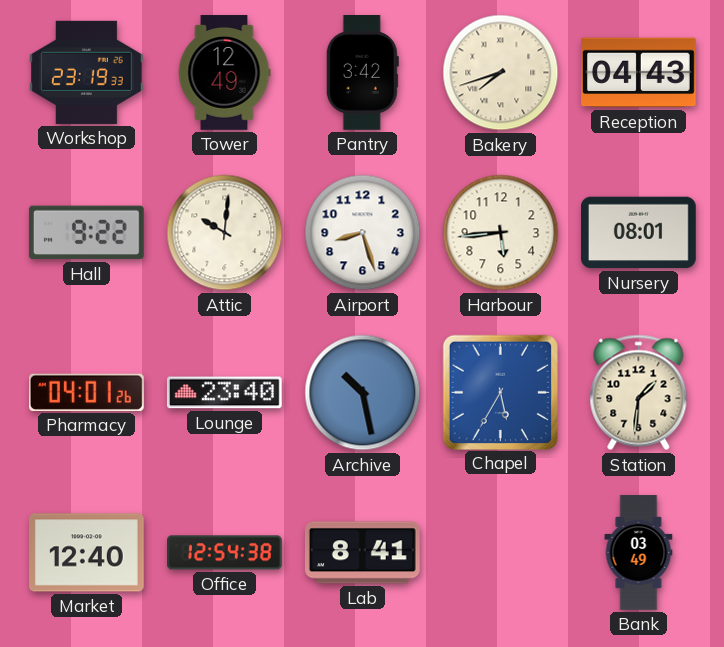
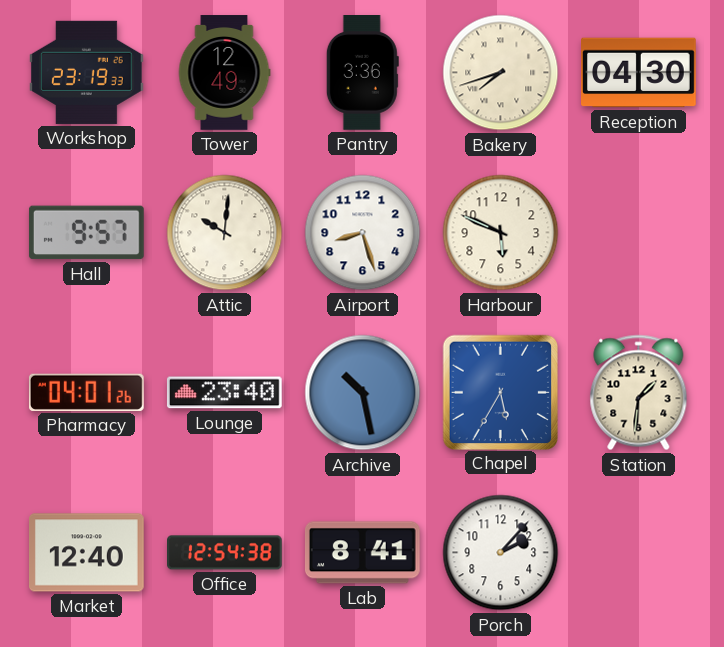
Pantry: 3:42 -> 3:36
Reception: 04:43 -> 04:30
Hall: 9:22 -> 9:57
Harbour: 5:44 -> 5:49
Nursery: 08:01 -> none
Porch: none -> 2:07
Bank: 03:49 -> none
